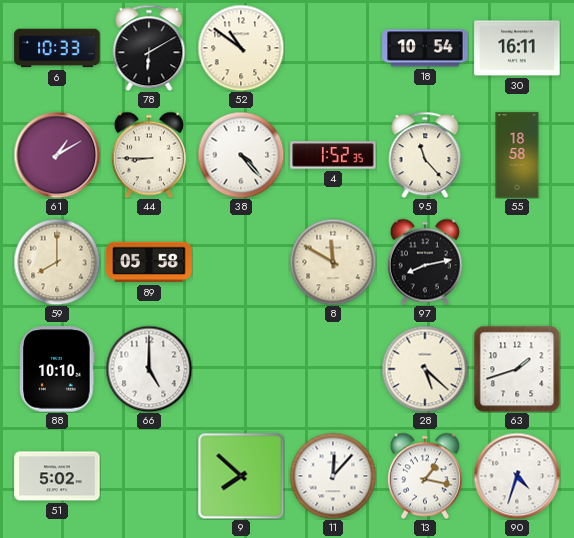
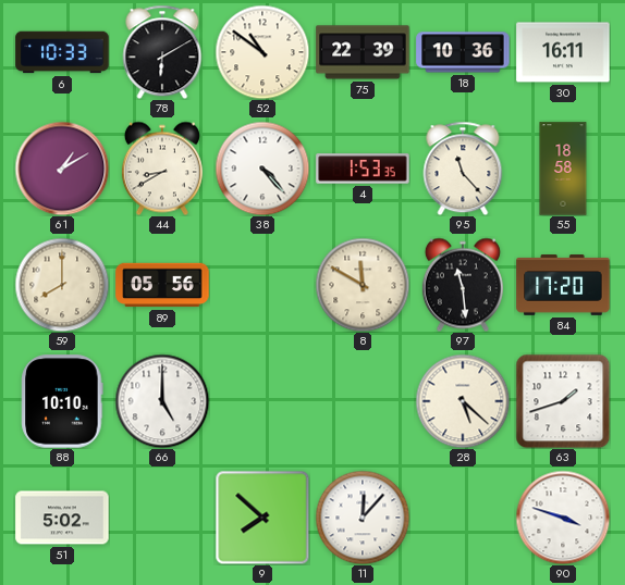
75: none -> 22:39
18: 10:54 -> 10:36
44: 8:45 -> 8:40
4: 1:52 -> 1:53
89: 05:58 -> 05:56
97: 8:13 -> 11:29
84: none -> 17:20
13: 1:17 -> none
90: 4:33 -> 3:48
